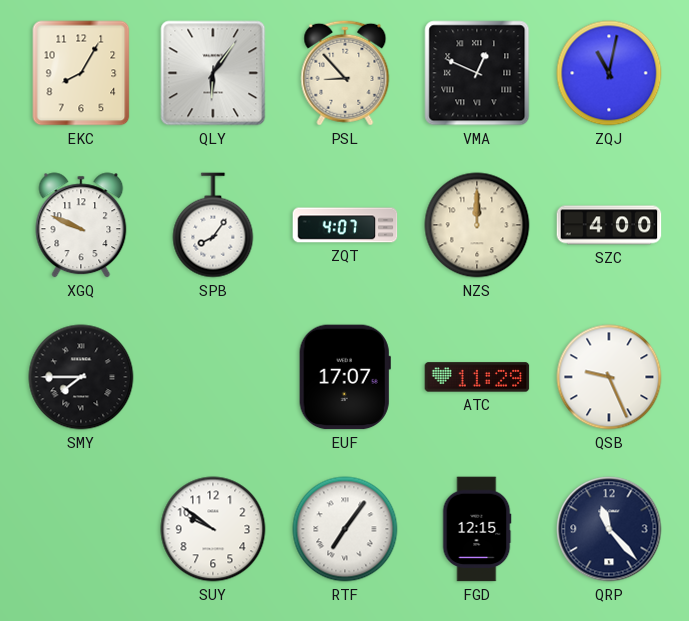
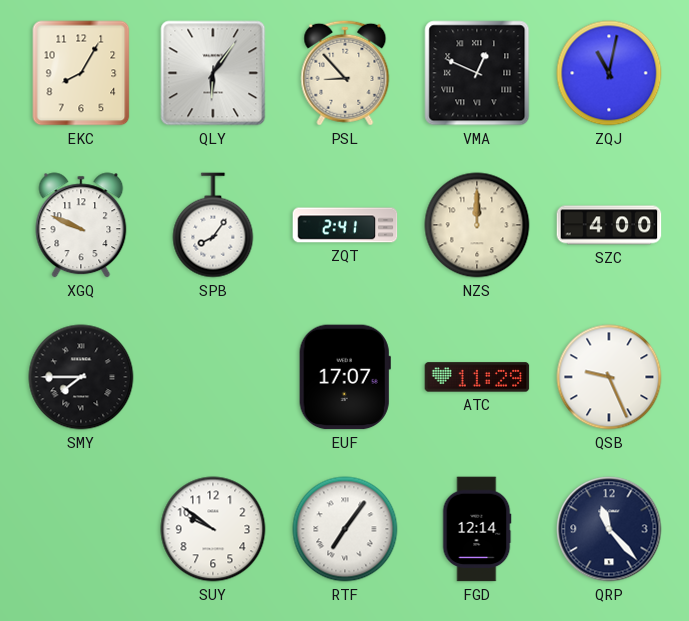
ZQT: 4:07 -> 2:41
FGD: 12:15 -> 12:14
